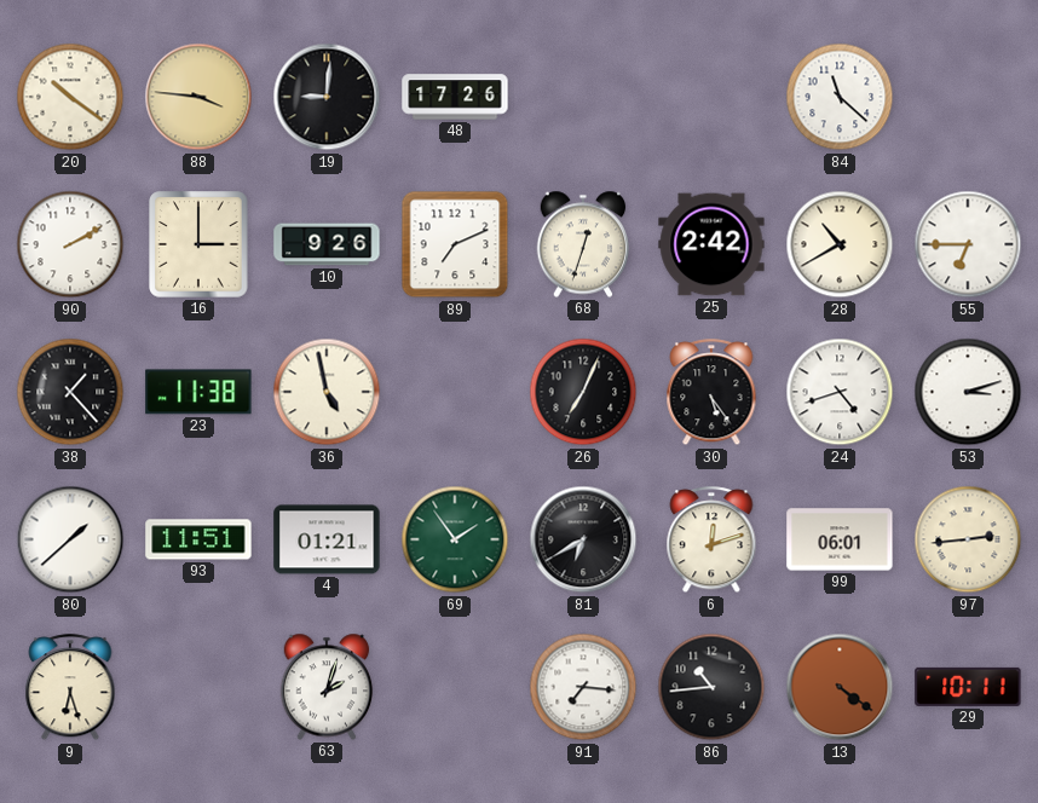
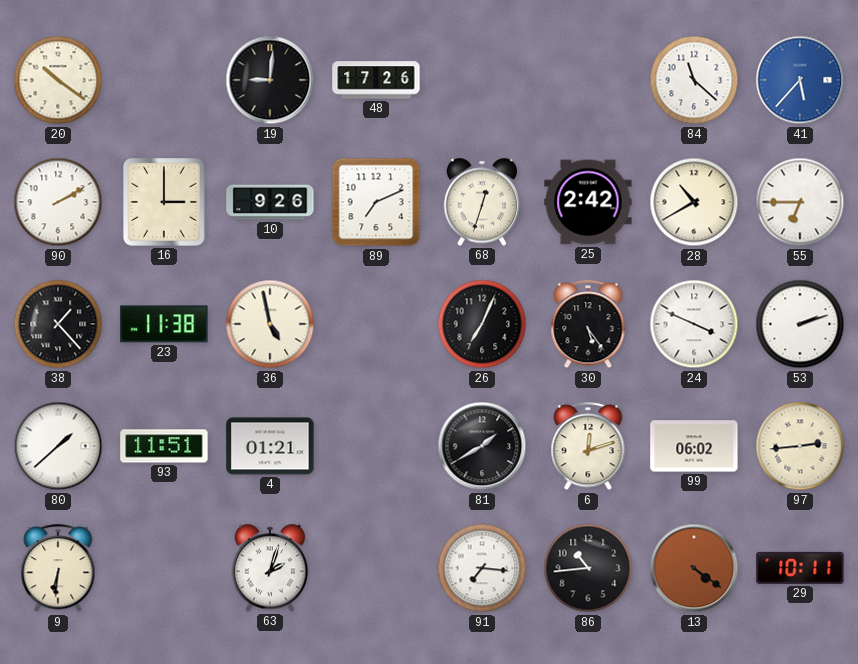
88: 3:46 -> none
41: none -> 5:37
24: 4:42 -> 3:49
53: 3:12 -> 2:12
69: 1:54 -> none
81: 6:40 -> 1:40
99: 06:01 -> 06:02
9: 6:27 -> 6:31
